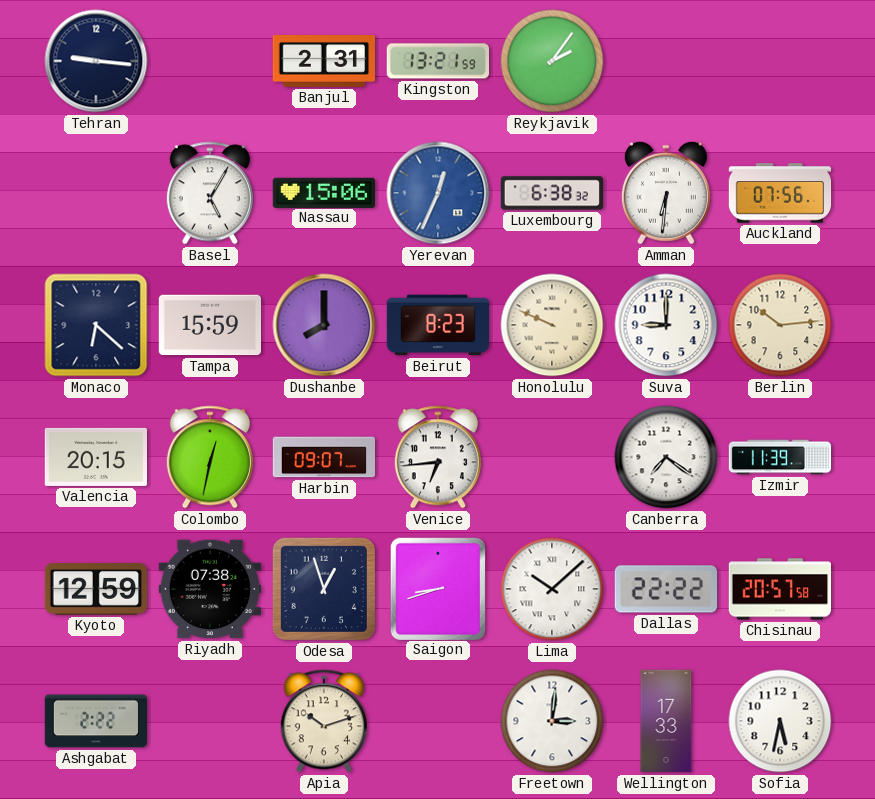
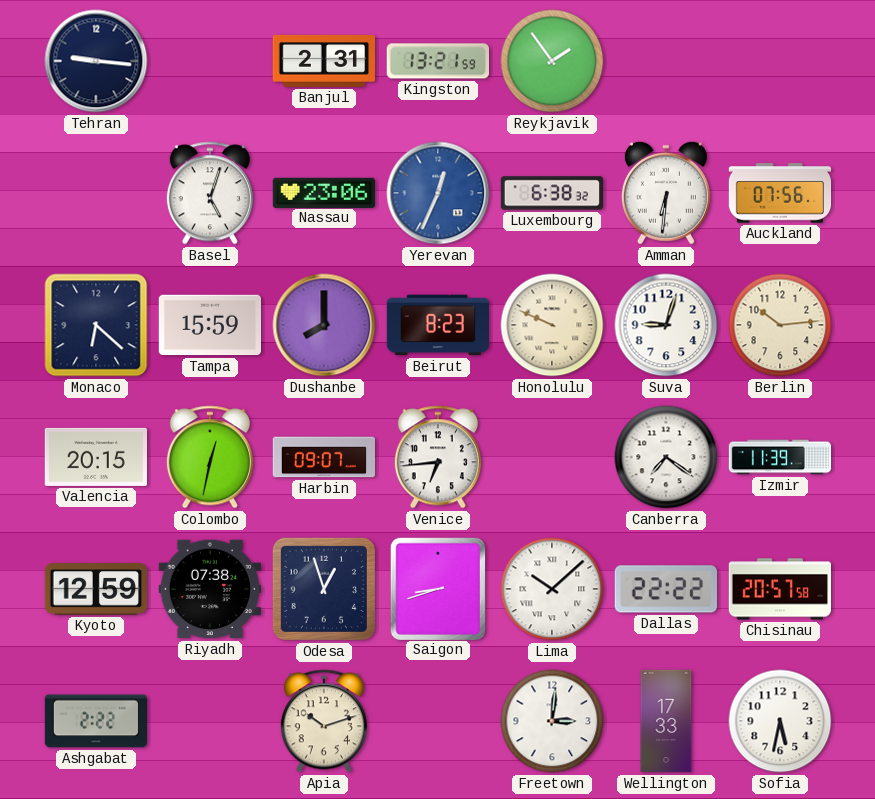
Reykjavik: 2:06 -> 1:54
Basel: 5:05 -> 5:03
Nassau: 15:06 -> 23:06
Suva: 9:00 -> 9:03
